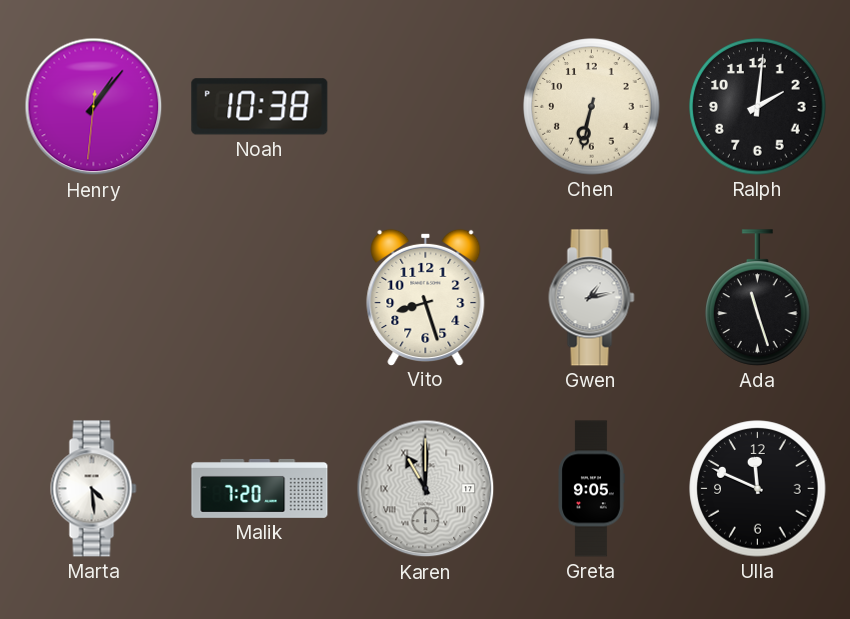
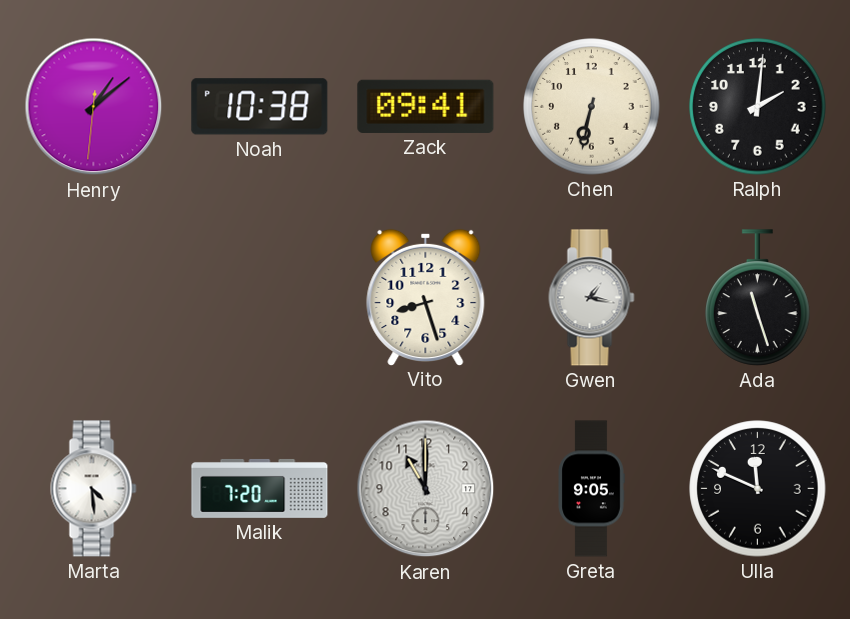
Henry: 1:06 -> 1:08
Zack: none -> 09:41
Gwen: 1:13 -> 1:17
Karen numerals: Roman -> Arabic
